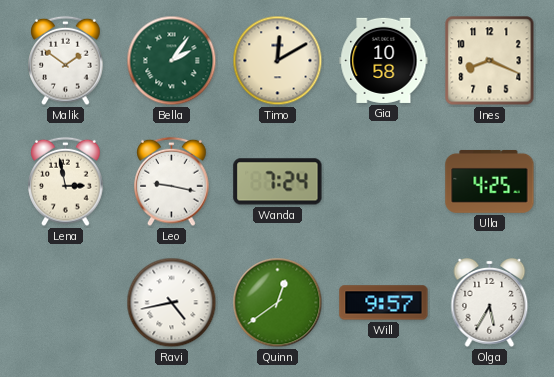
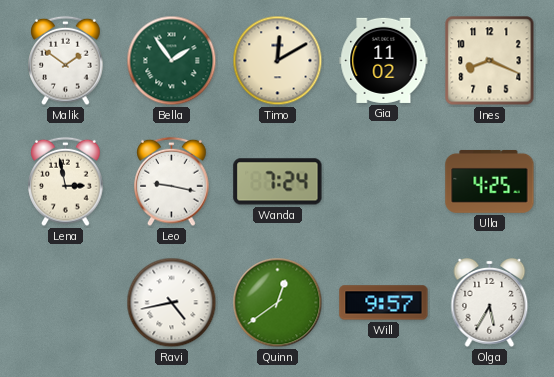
Bella: 2:06 -> 1:54
Gia: 10:58 -> 11:02
